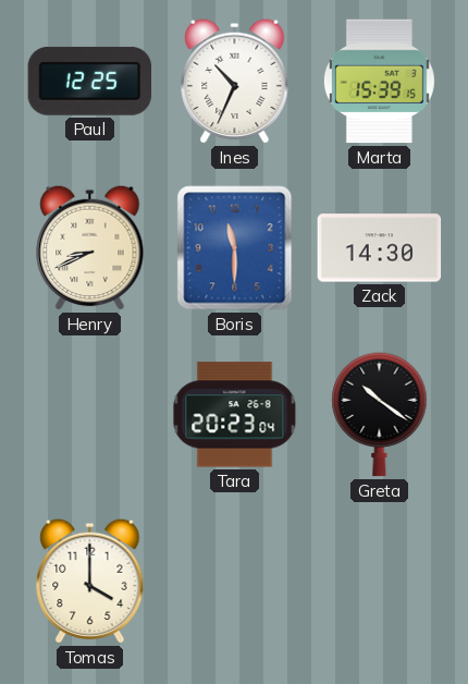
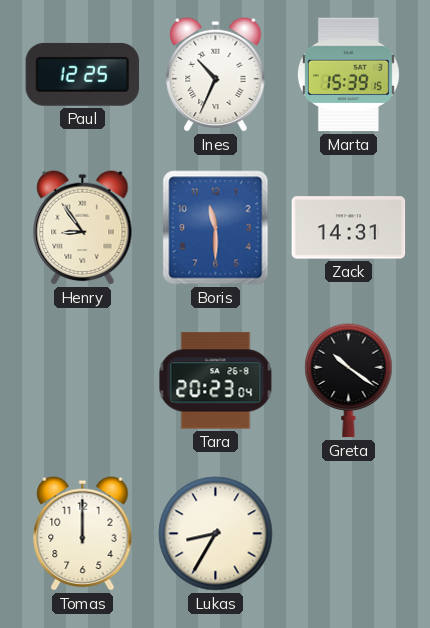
Henry: 8:41 -> 8:54
Zack: 14:30 -> 14:31
Tomas: 4:00 -> 12:00
Lukas: none -> 8:35
